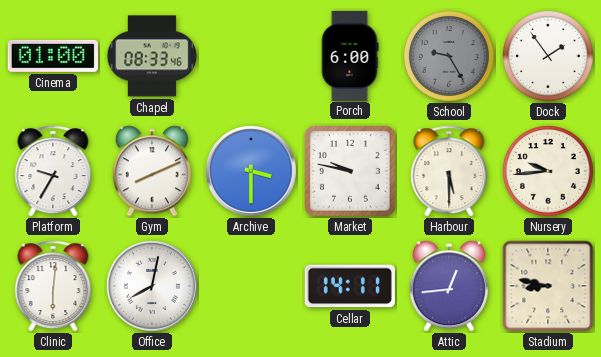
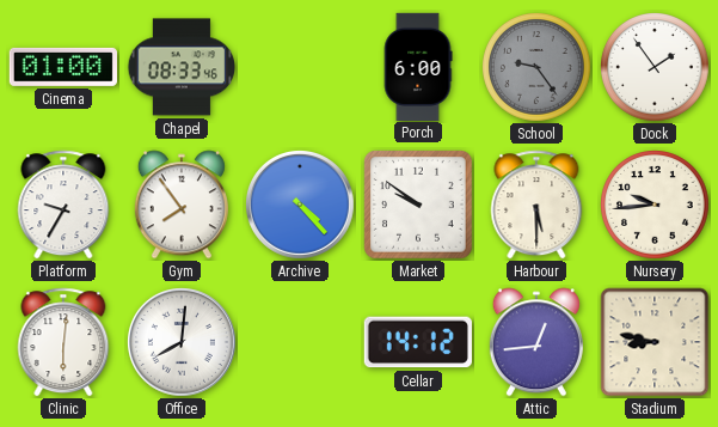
School: 9:25 -> 9:24
Gym: 8:11 -> 7:54
Archive: 3:30 -> 4:23
Market: 9:47 -> 9:51
Office: 8:02 -> 8:01
Cellar: 14:11 -> 14:12
